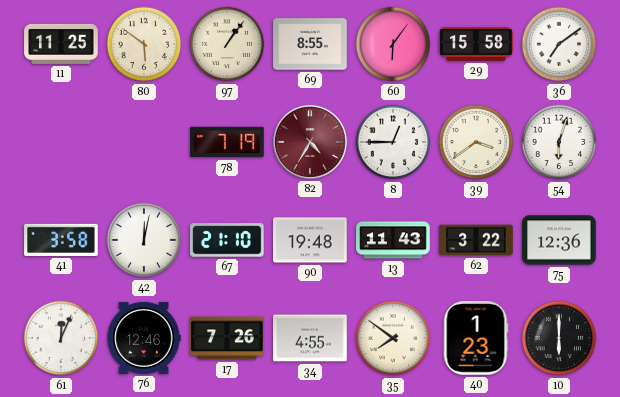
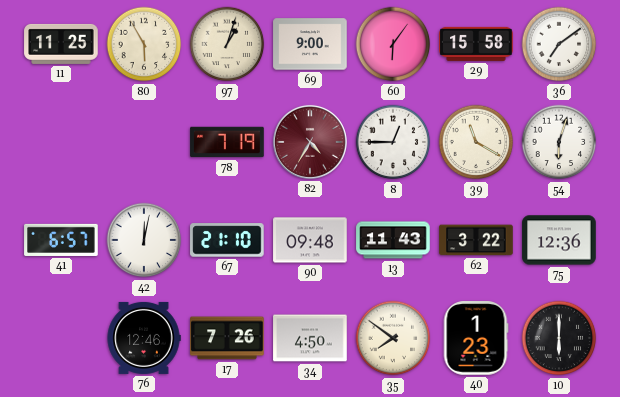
80: 5:51 -> 5:55
97: 1:06 -> 1:03
69: 8:55 -> 9:00
39: 3:39 -> 11:20
41: 3:58 -> 6:57
90: 19:48 -> 09:48
61: 12:04 -> none
34: 4:55 -> 4:50
